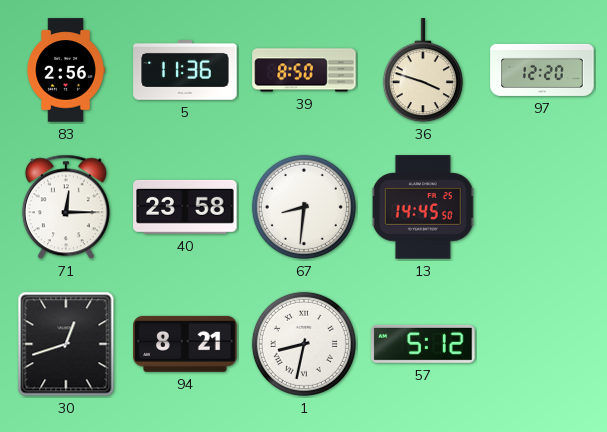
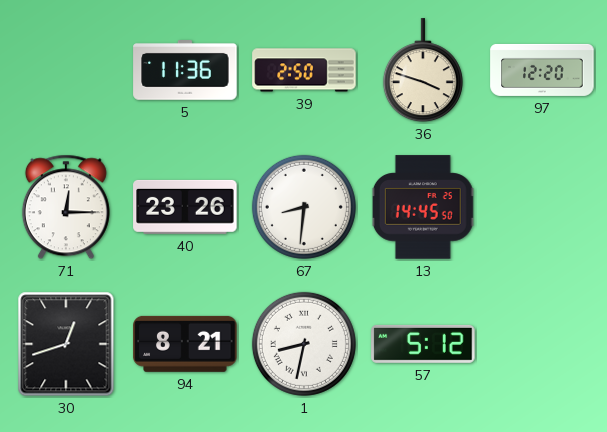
83: 2:56 -> none
39: 8:50 -> 2:50
40: 23:58 -> 23:26
